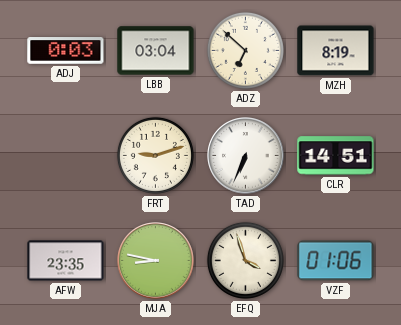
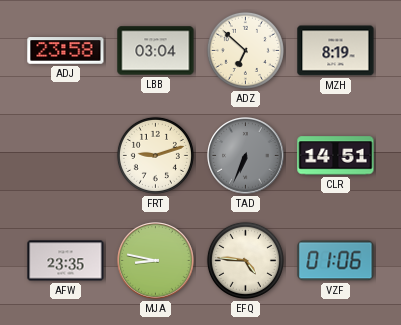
ADJ: 0:03 -> 23:58
TAD dial: white -> grey
EFQ: 3:57 -> 4:46
